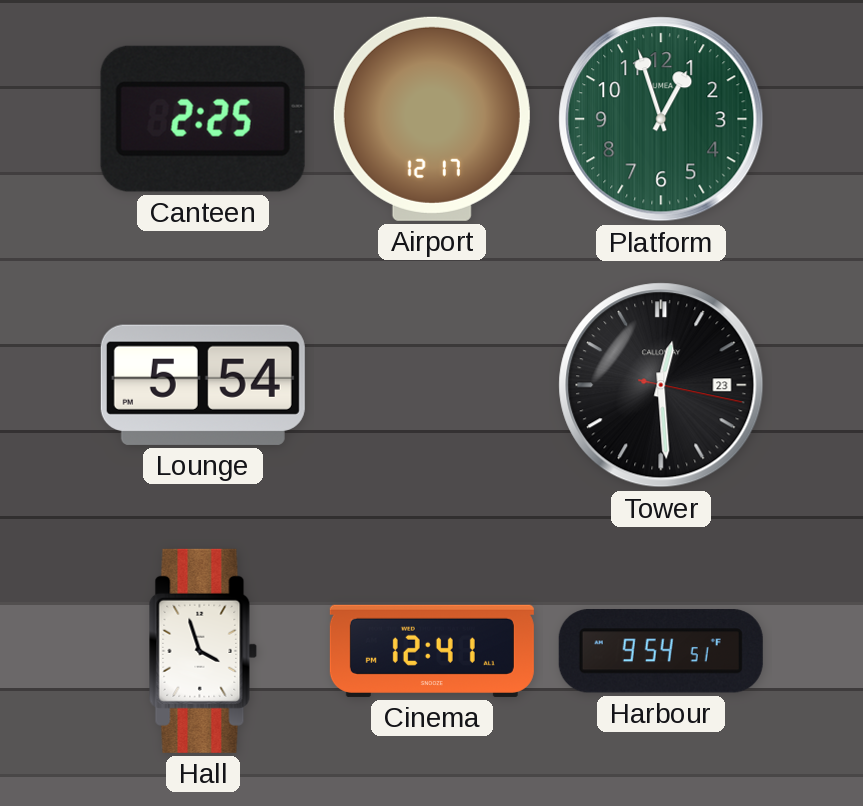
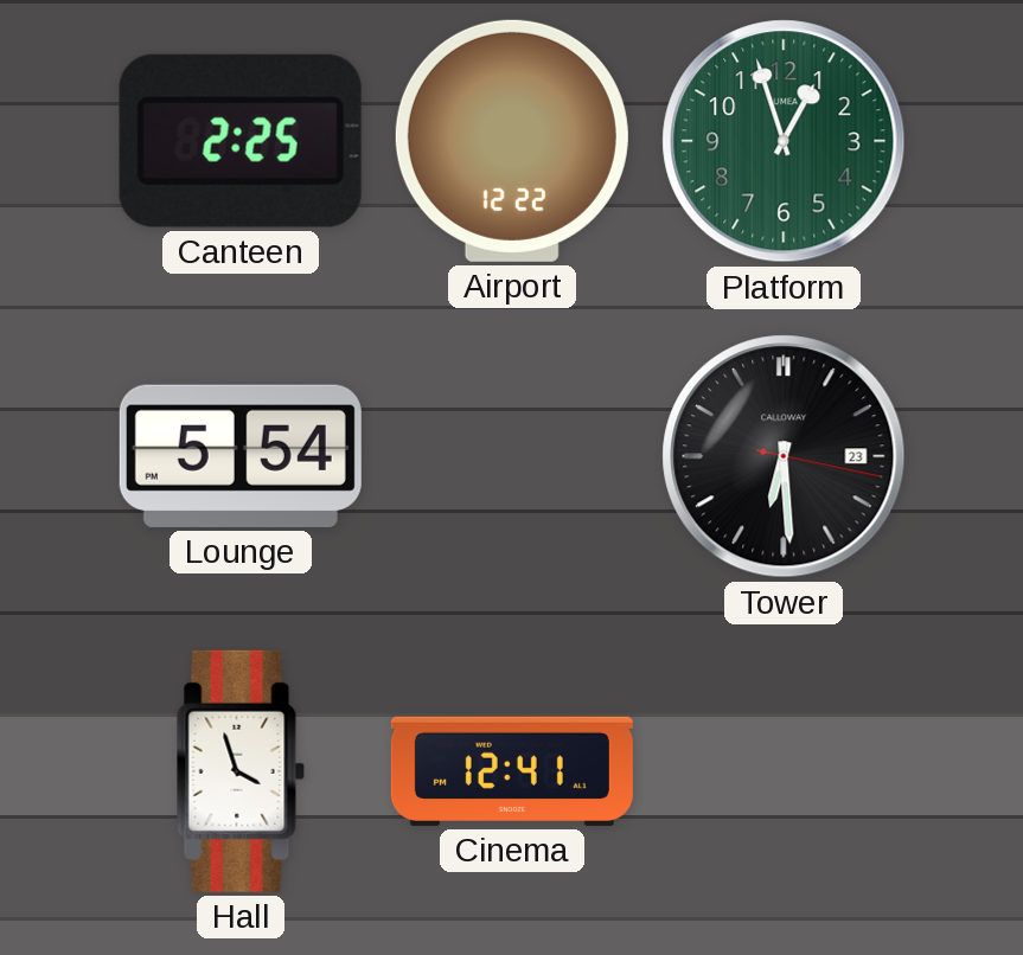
Airport: 12:17 -> 12:22
Tower: 12:29 -> 6:29
Harbour: 9:54 -> none
